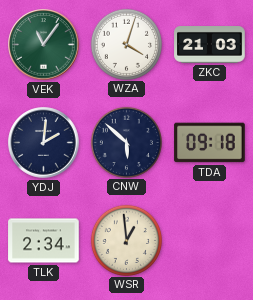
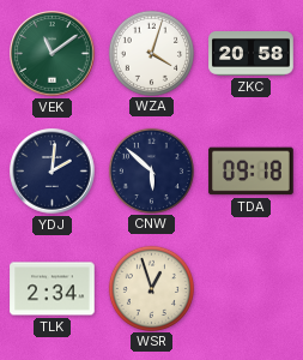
VEK: 11:06 -> 11:09
ZKC: 21:03 -> 20:58
WSR: 12:59 -> 12:57
